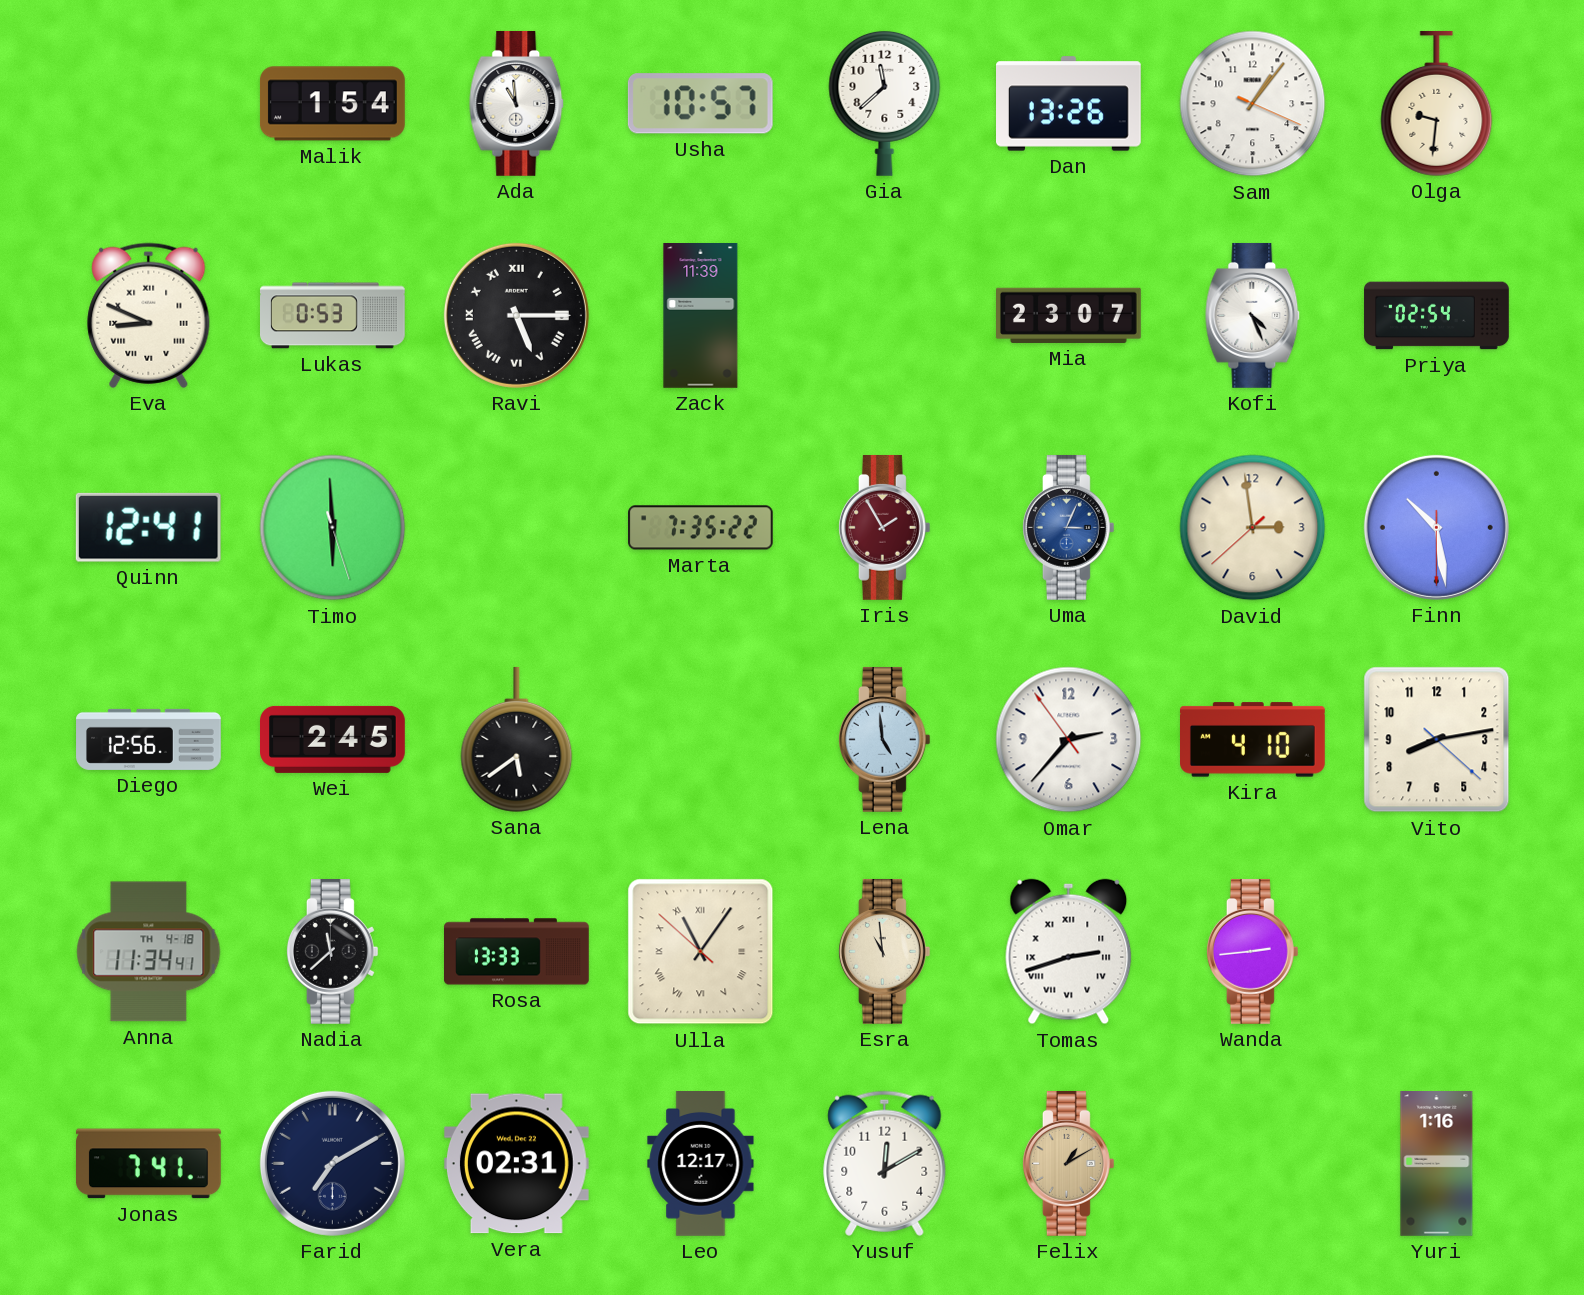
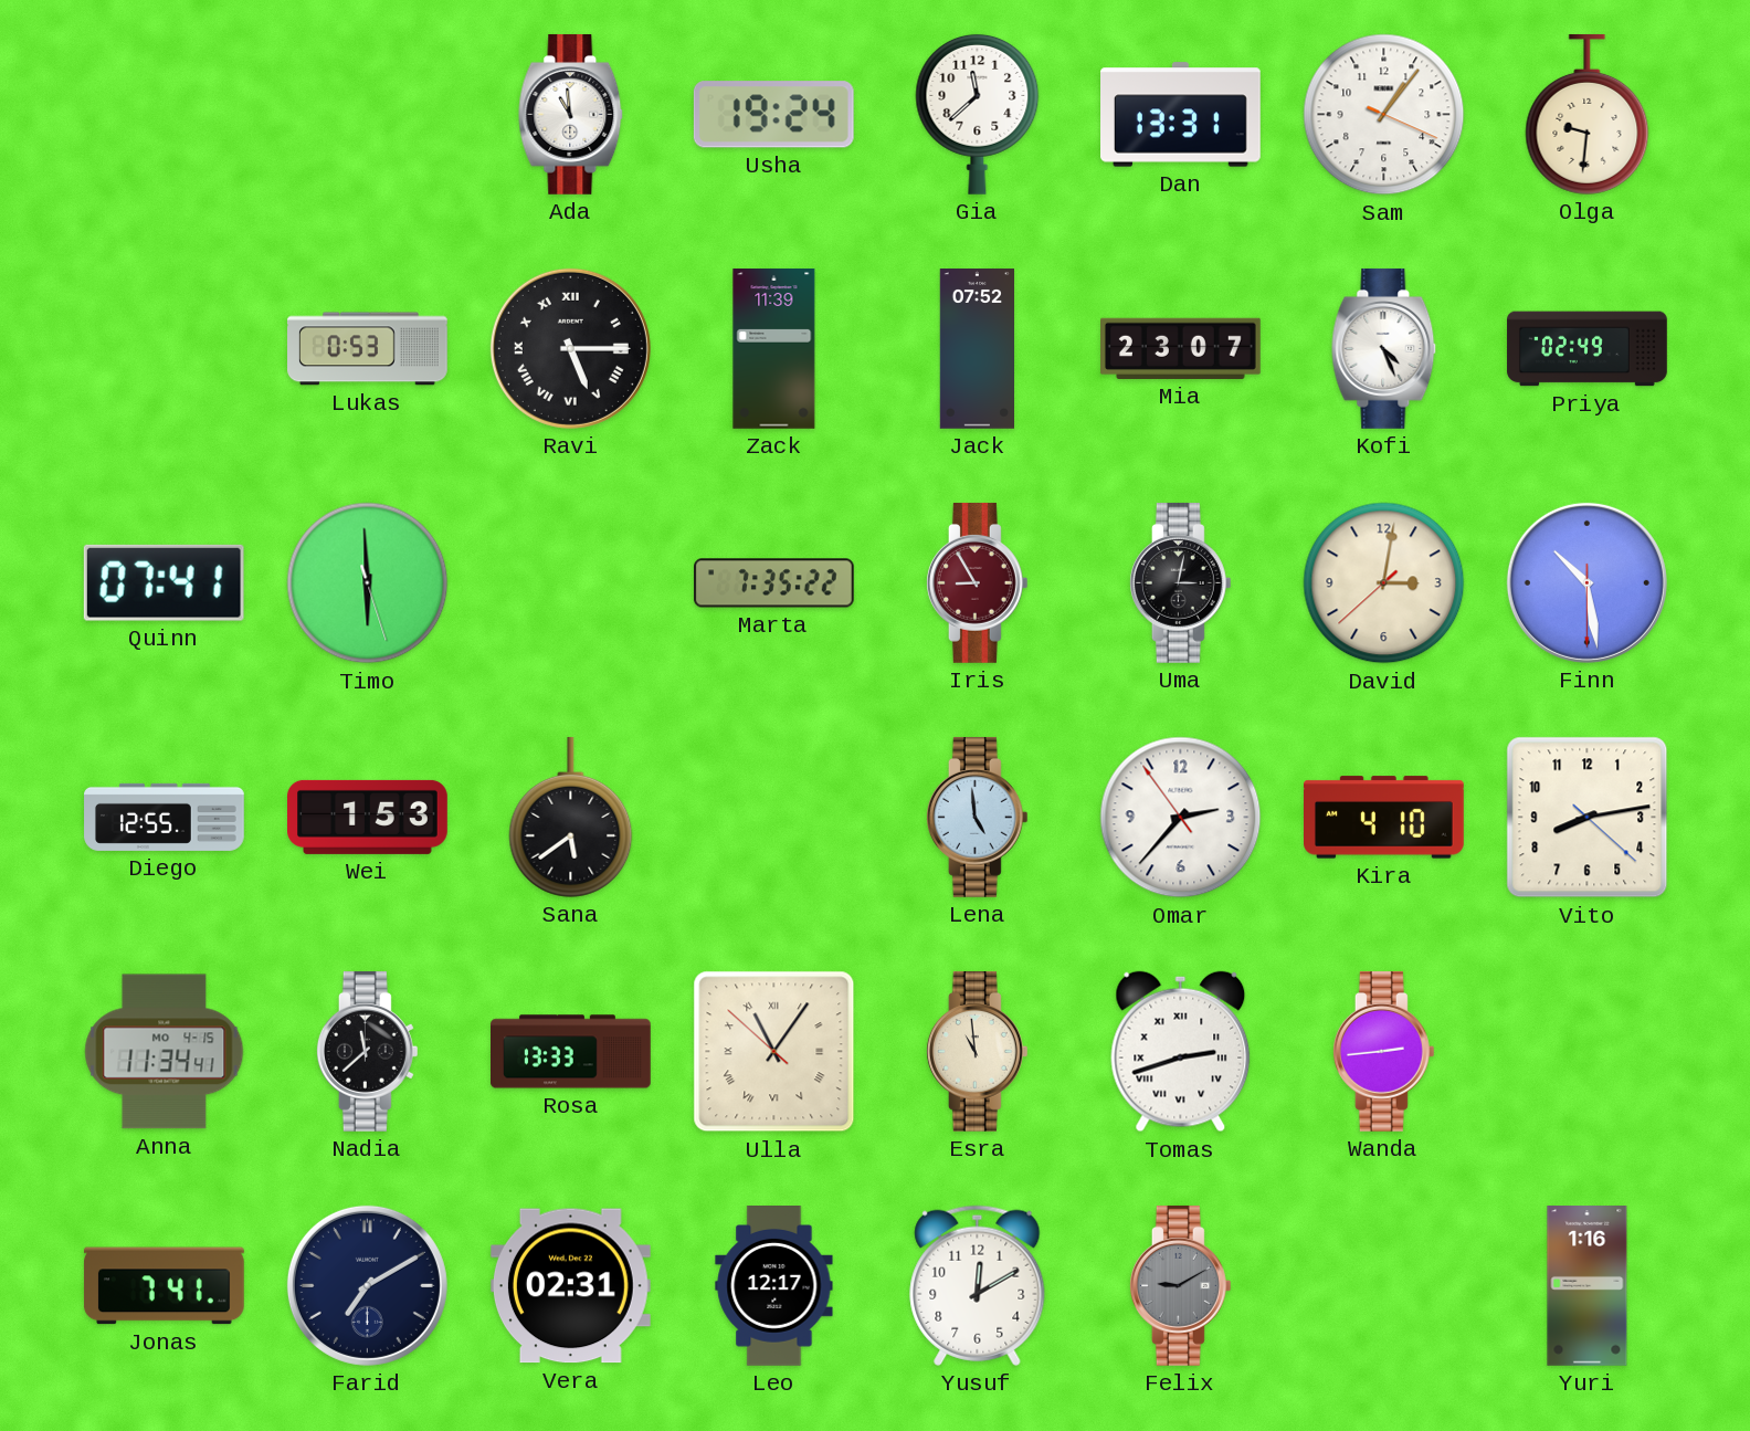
Malik: 1:54 -> none
Usha: 10:57 -> 19:24
Dan: 13:26 -> 13:31
Eva: 8:49 -> none
Jack: none -> 07:52
Priya: 02:54 -> 02:49
Quinn: 12:41 -> 07:41
Iris: 1:55 -> 8:55
Uma: 3:04 -> 3:02
Uma dial: blue -> black
David: 2:58 -> 3:01
Diego: 12:56 -> 12:55
Wei: 2:45 -> 1:53
Anna date: TH 4-18 -> MO 4-15
Felix: 1:10 -> 9:10
Felix dial: champagne -> grey
